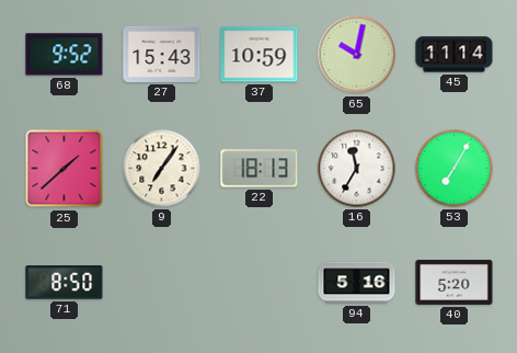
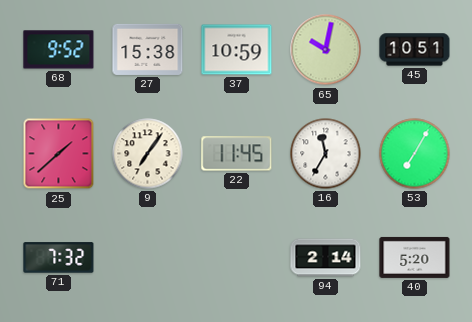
27: 15:43 -> 15:38
45: 11:14 -> 10:51
22: 18:13 -> 11:45
71: 8:50 -> 7:32
94: 5:16 -> 2:14
